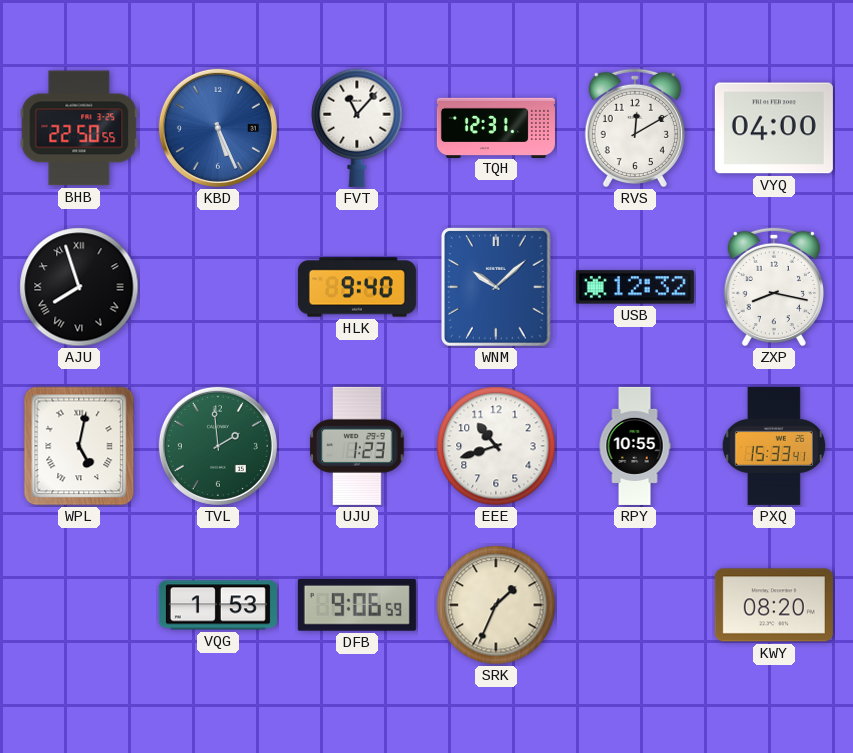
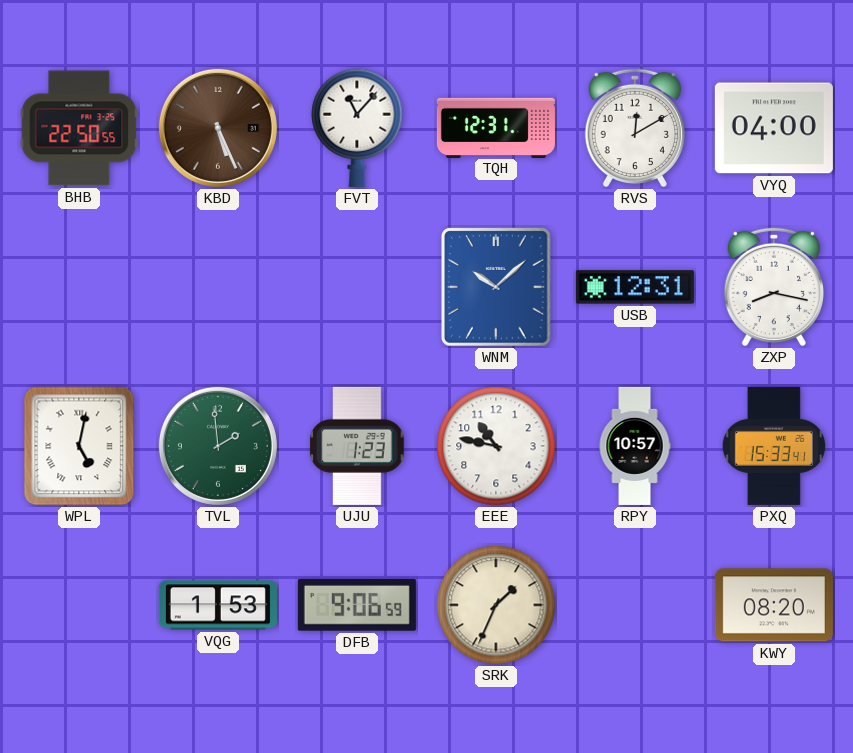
KBD dial: blue -> brown
AJU: 7:57 -> none
HLK: 9:40 -> none
USB: 12:32 -> 12:31
EEE: 10:42 -> 10:47
RPY: 10:55 -> 10:57
